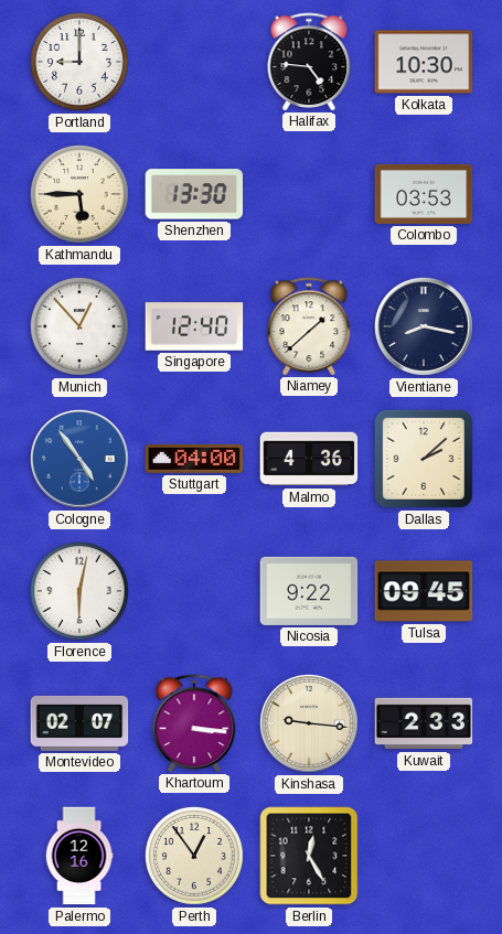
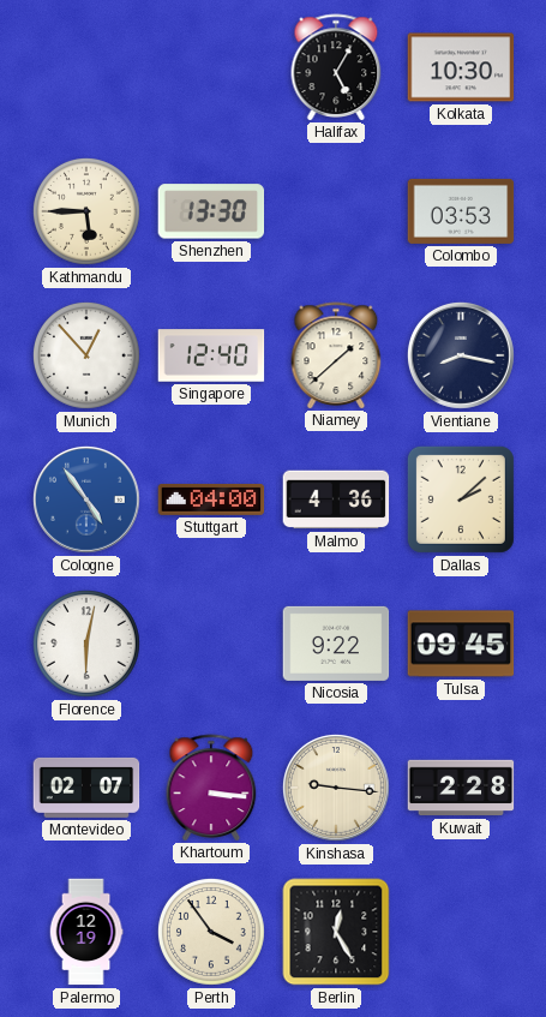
Portland: 9:00 -> none
Halifax: 4:46 -> 5:05
Kuwait: 2:33 -> 2:28
Palermo: 12:16 -> 12:19
Perth: 12:54 -> 3:54
